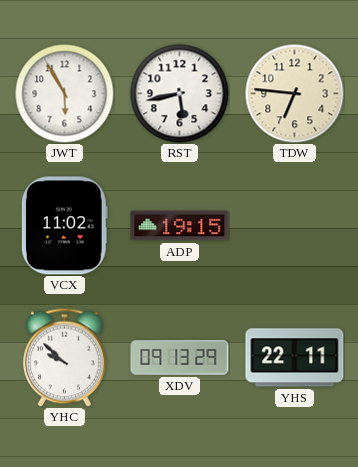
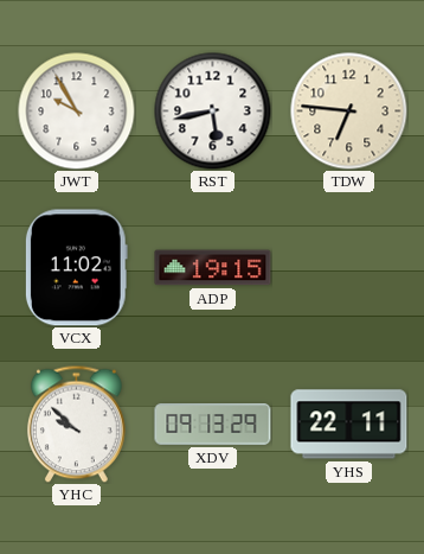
JWT: 5:55 -> 9:55
